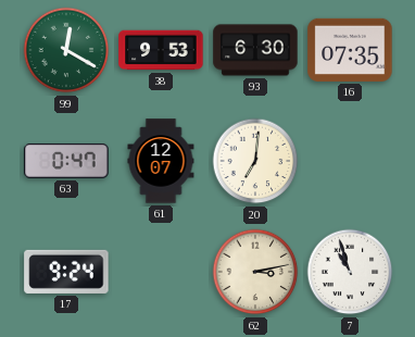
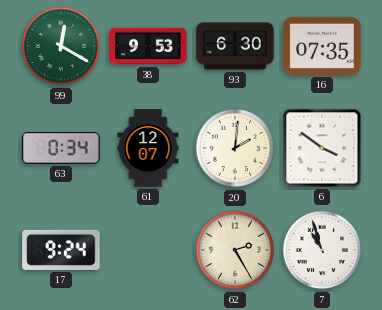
63: 0:47 -> 0:34
20: 7:01 -> 2:01
6: none -> 3:51
62: 3:13 -> 2:25
